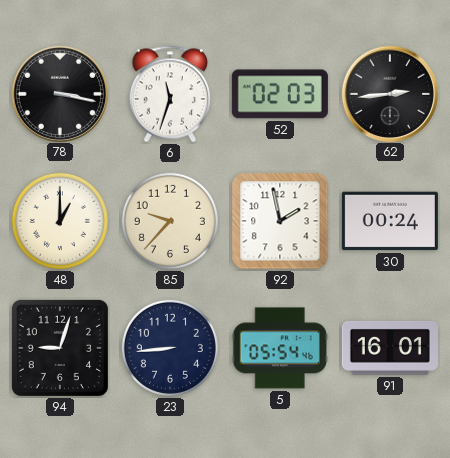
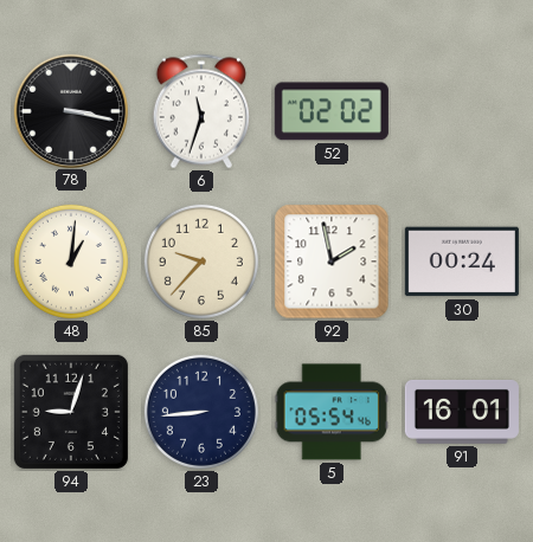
52: 02:03 -> 02:02
62: 2:44 -> none
48: 1:00 -> 1:01
